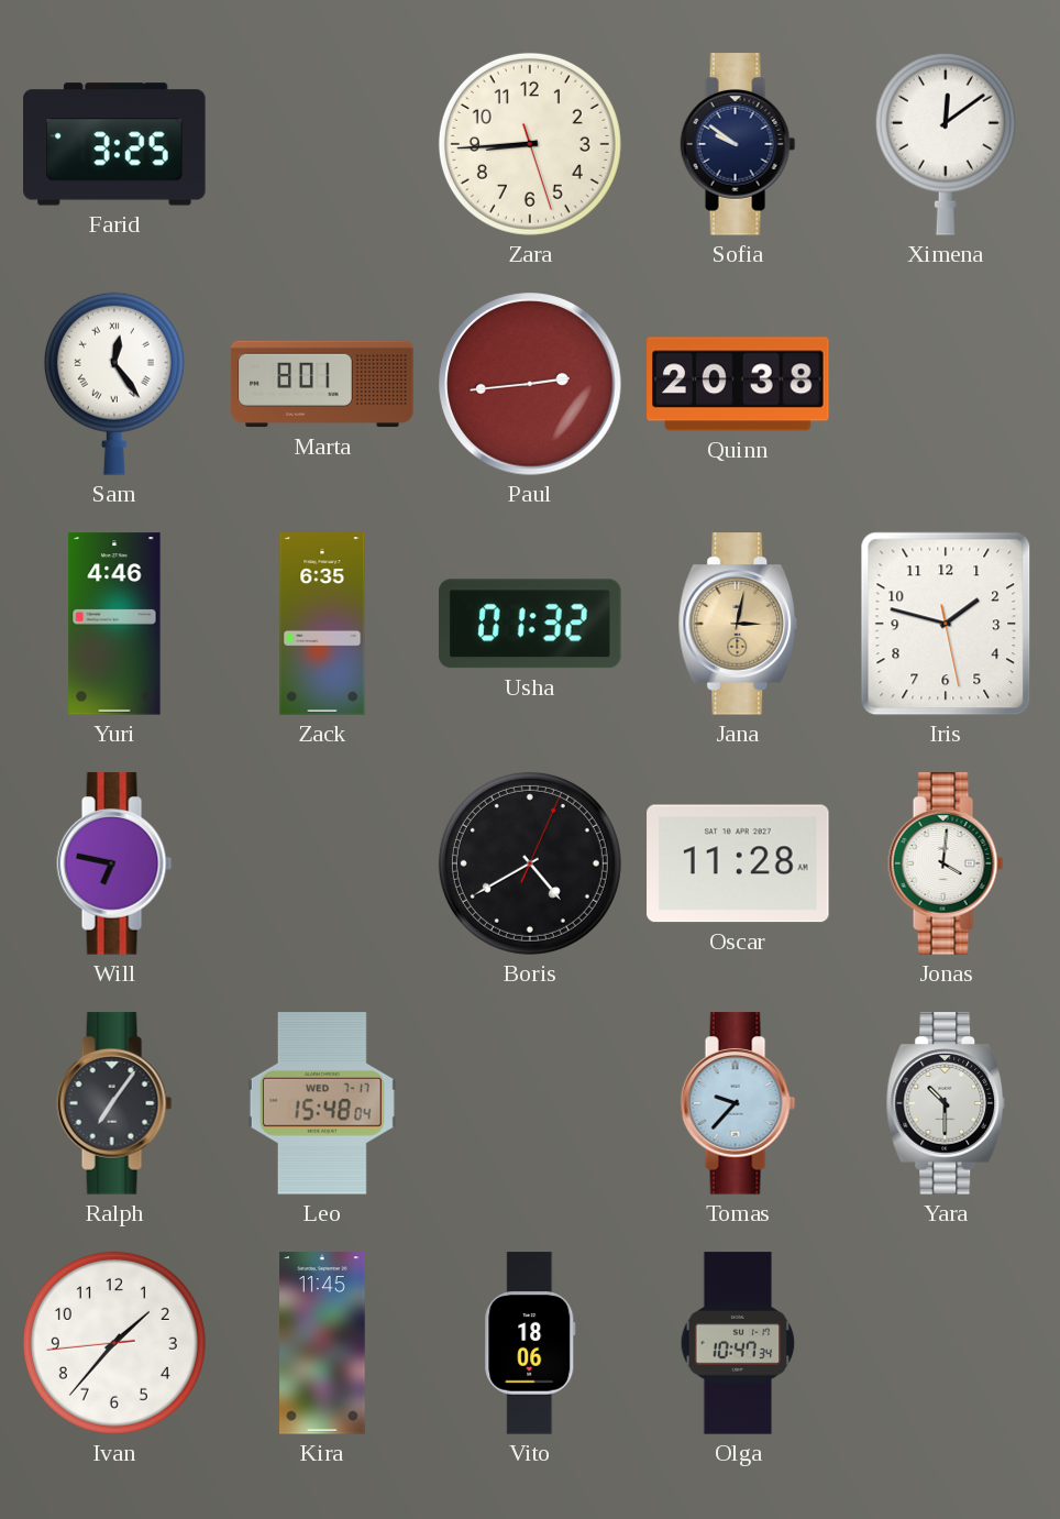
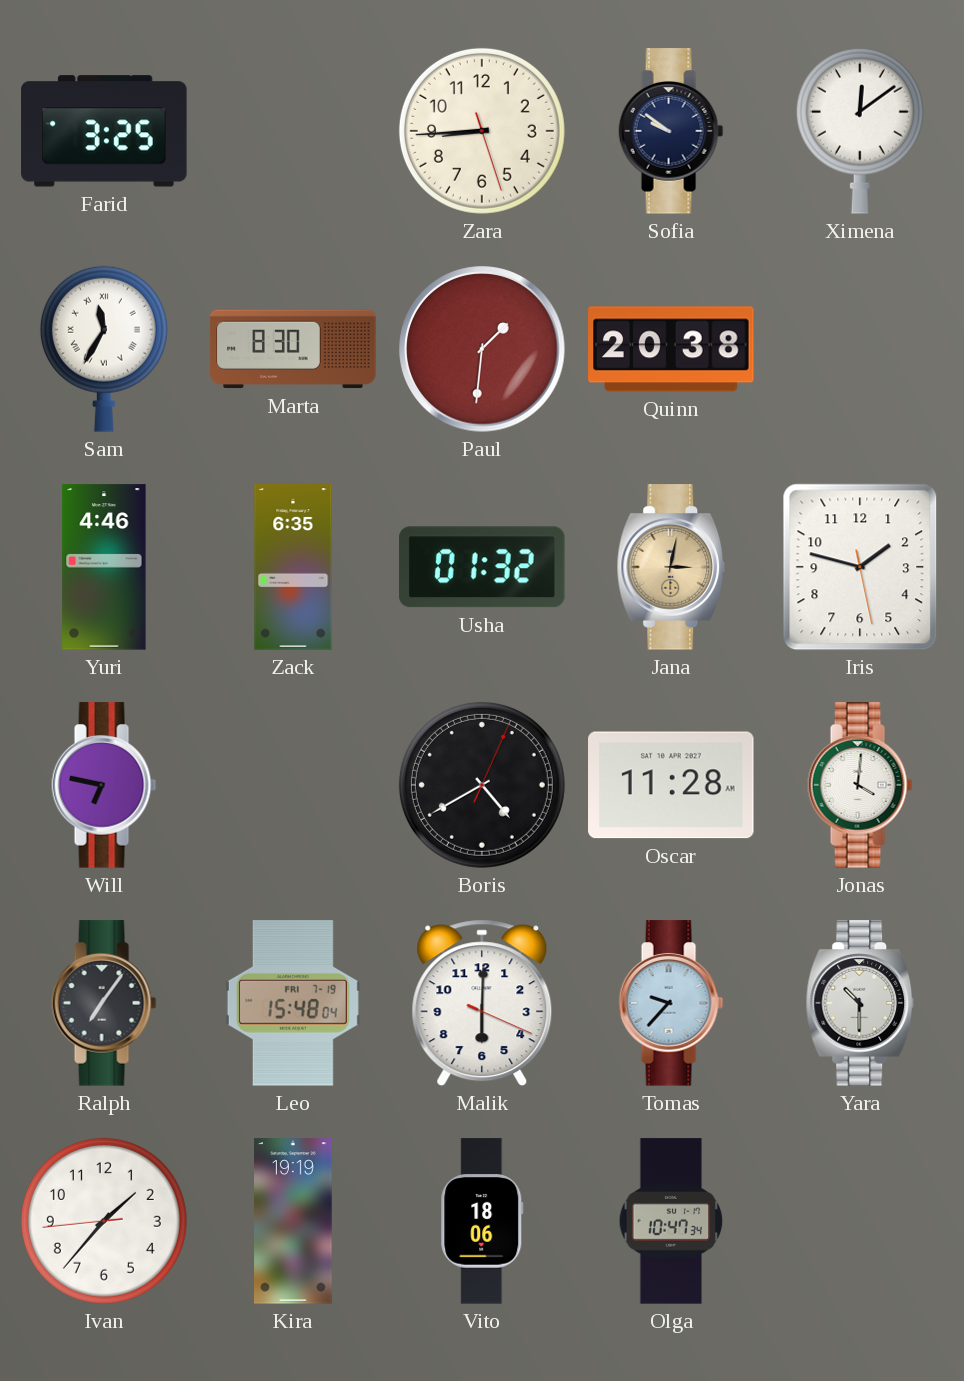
Sam: 12:24 -> 11:35
Marta: 8:01 -> 8:30
Paul: 2:44 -> 1:31
Leo date: WED 7-17 -> FRI 7-19
Malik: none -> 6:00
Kira: 11:45 -> 19:19
